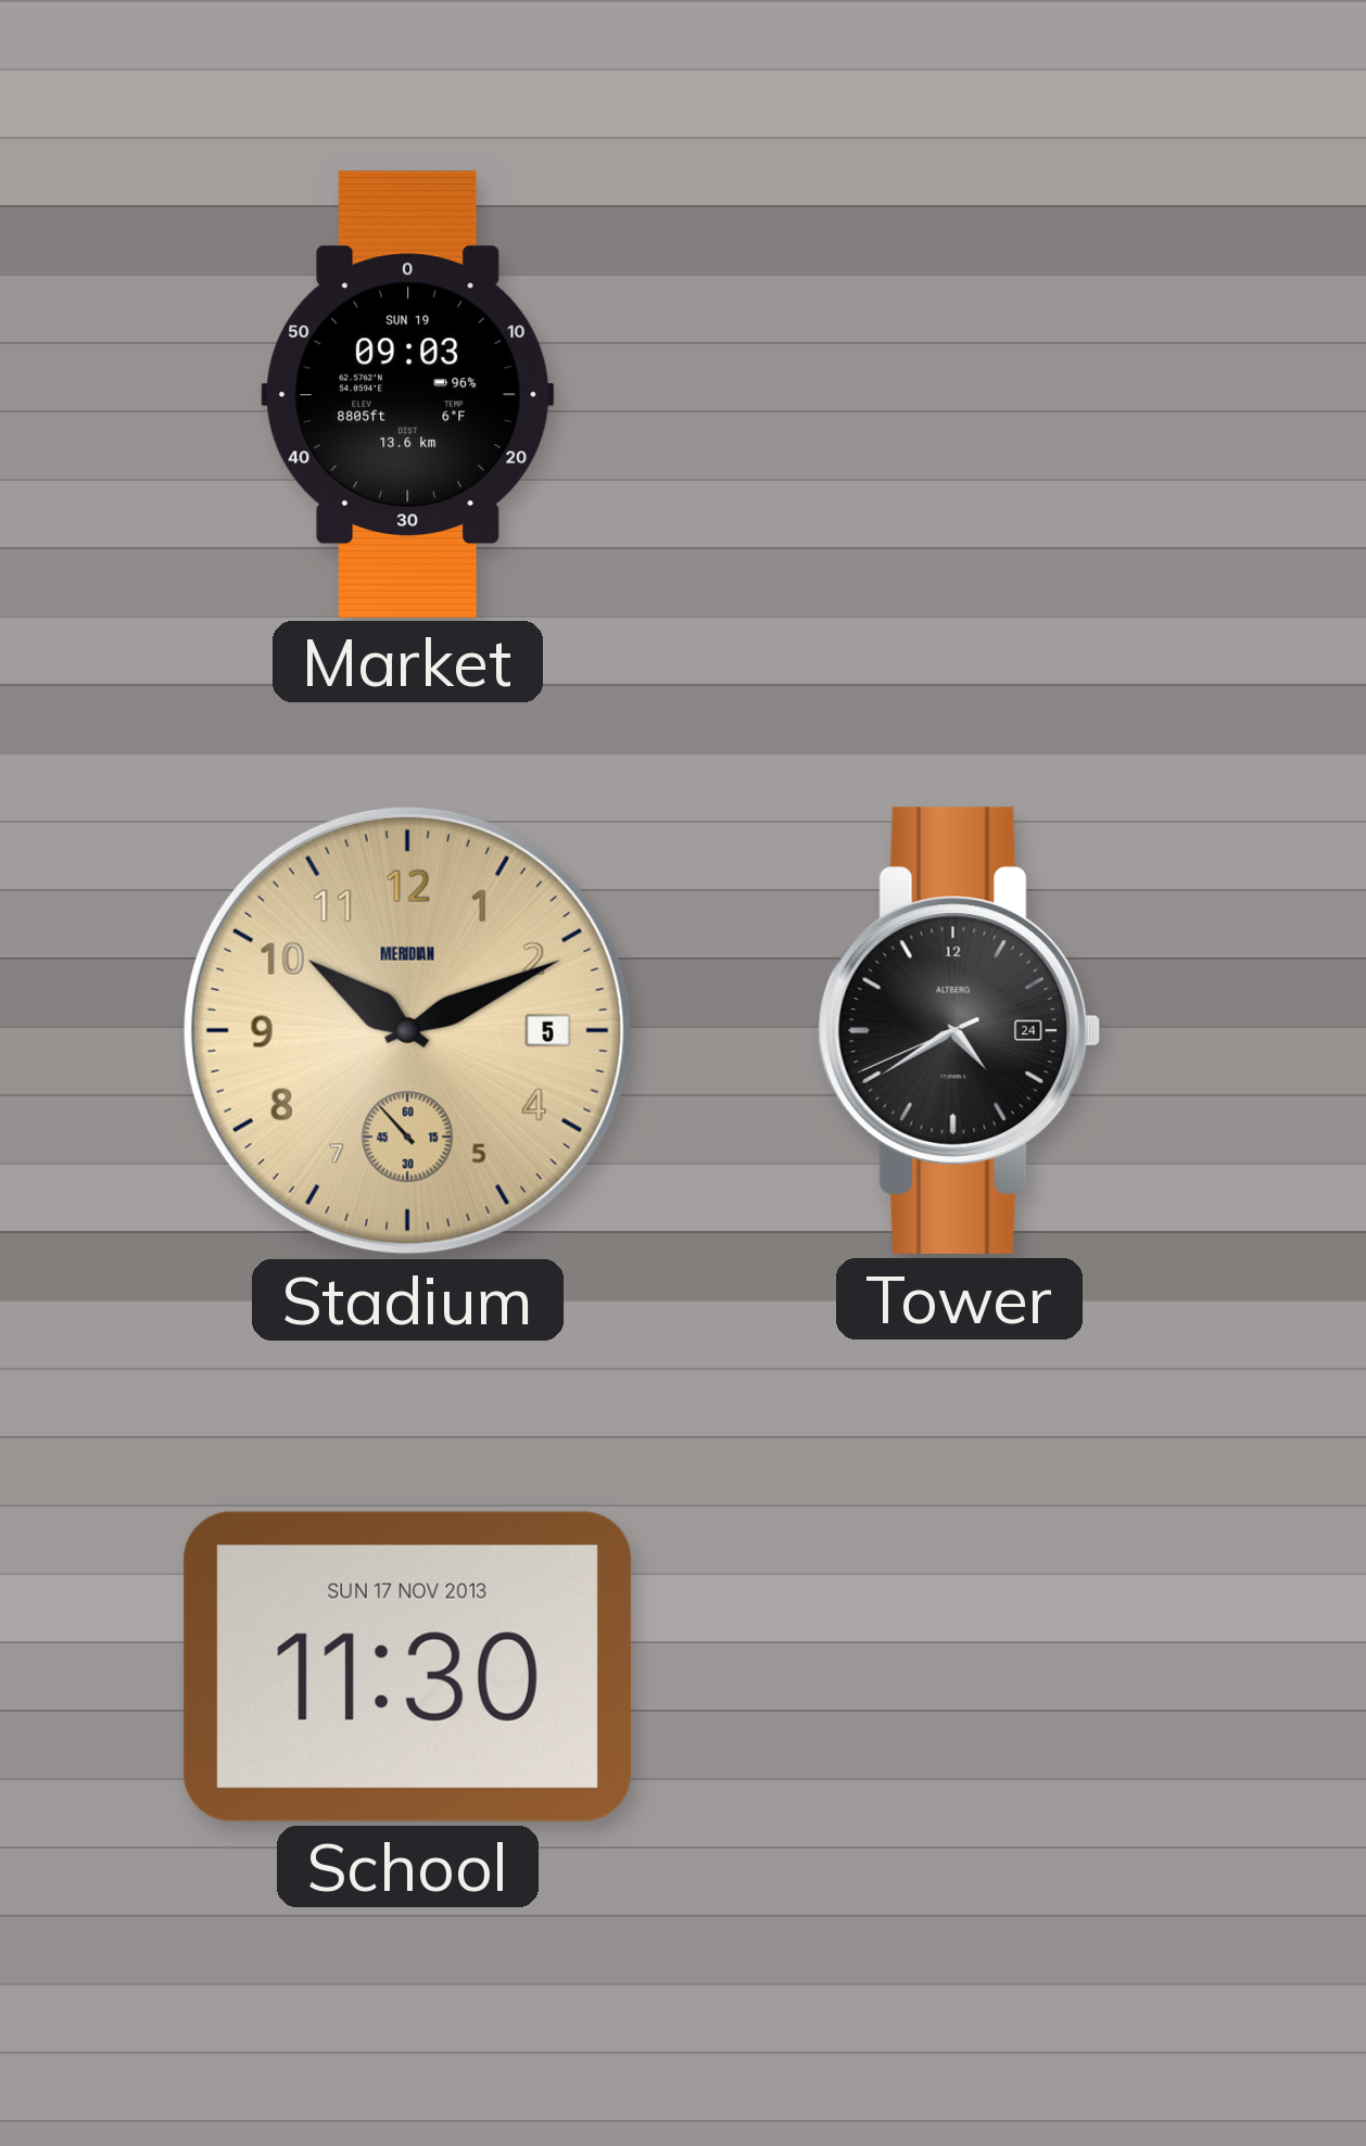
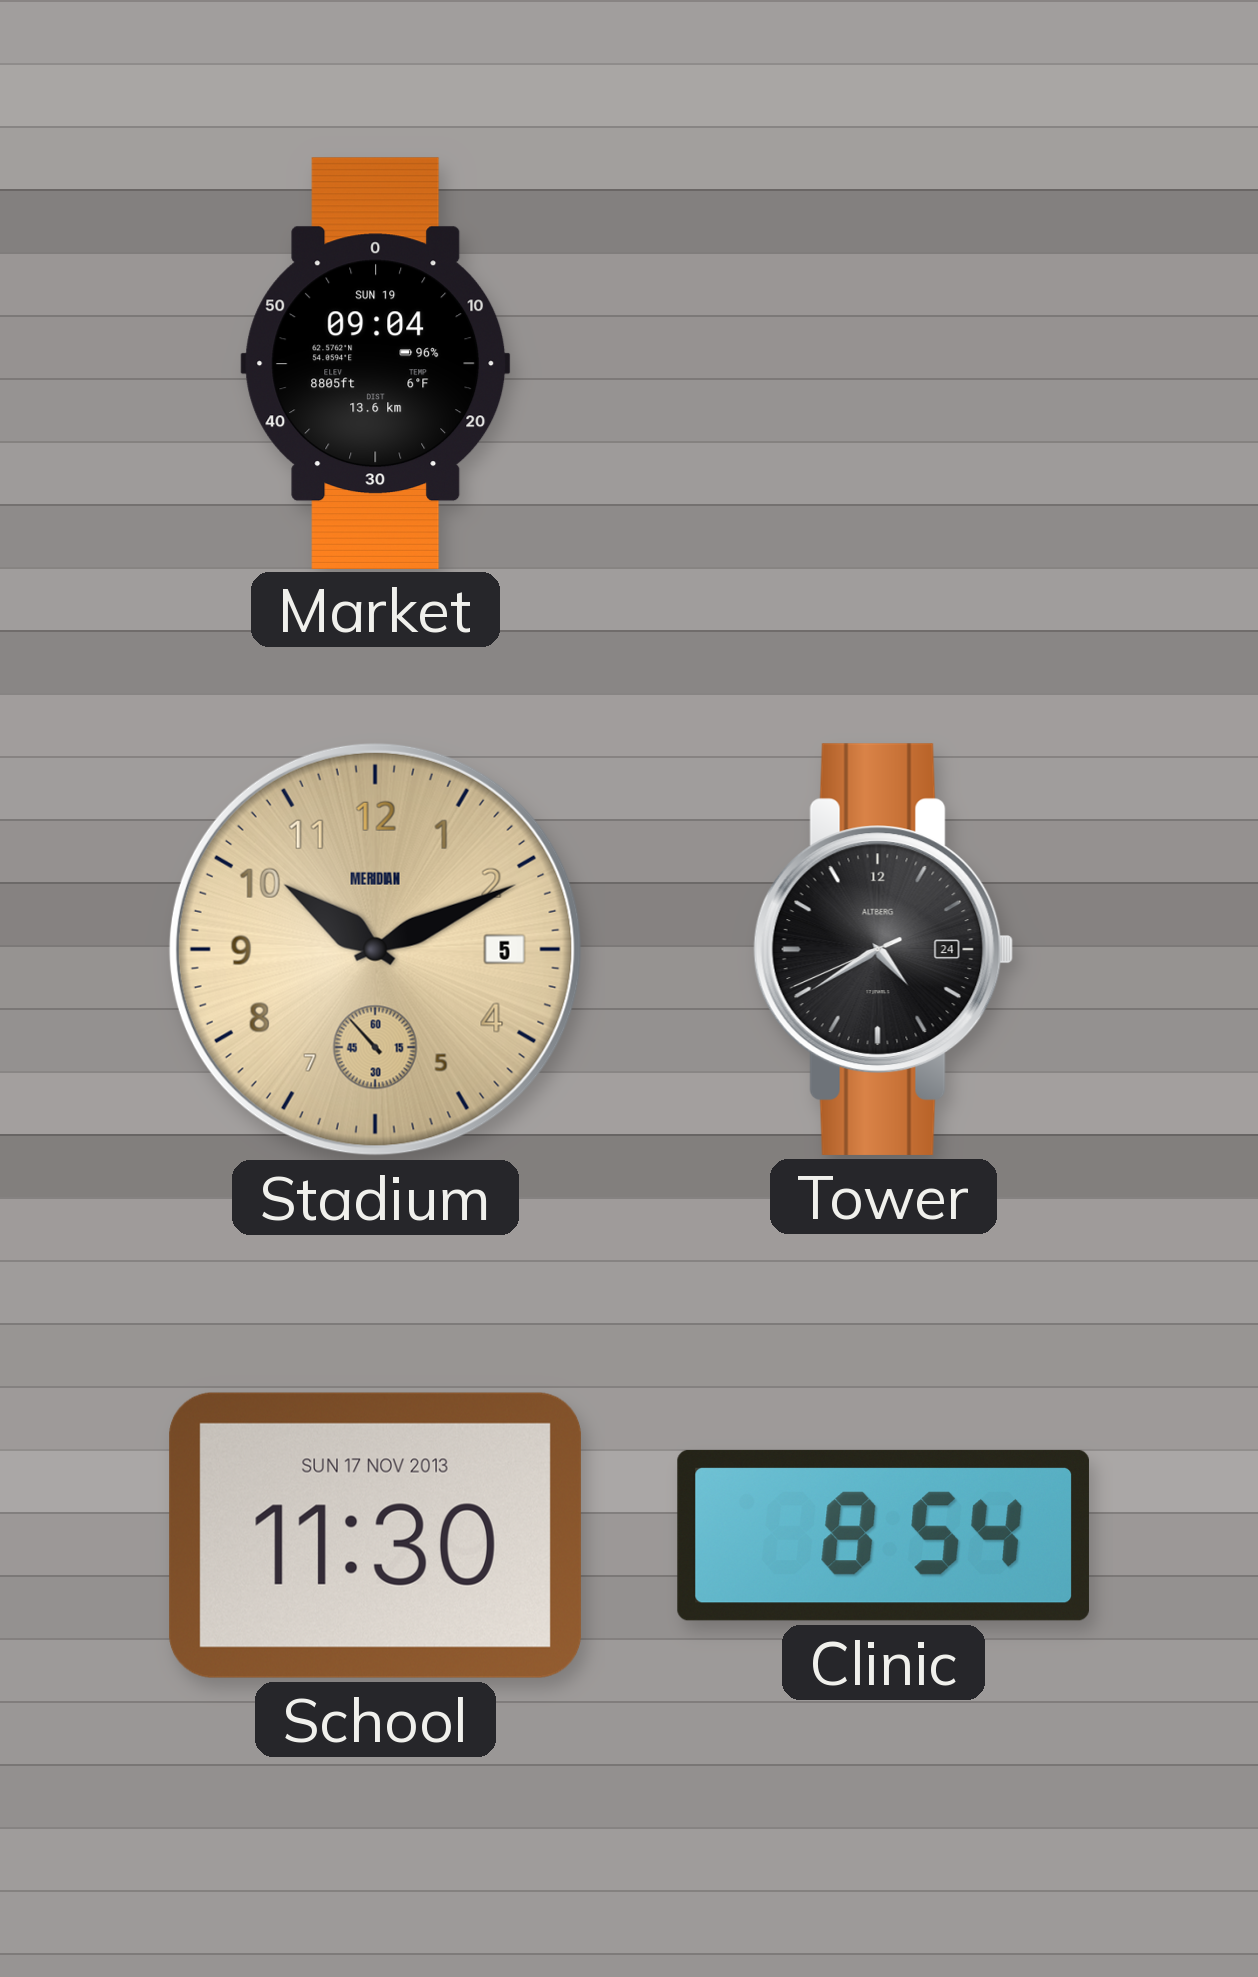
Market: 09:03 -> 09:04
Clinic: none -> 8:54
